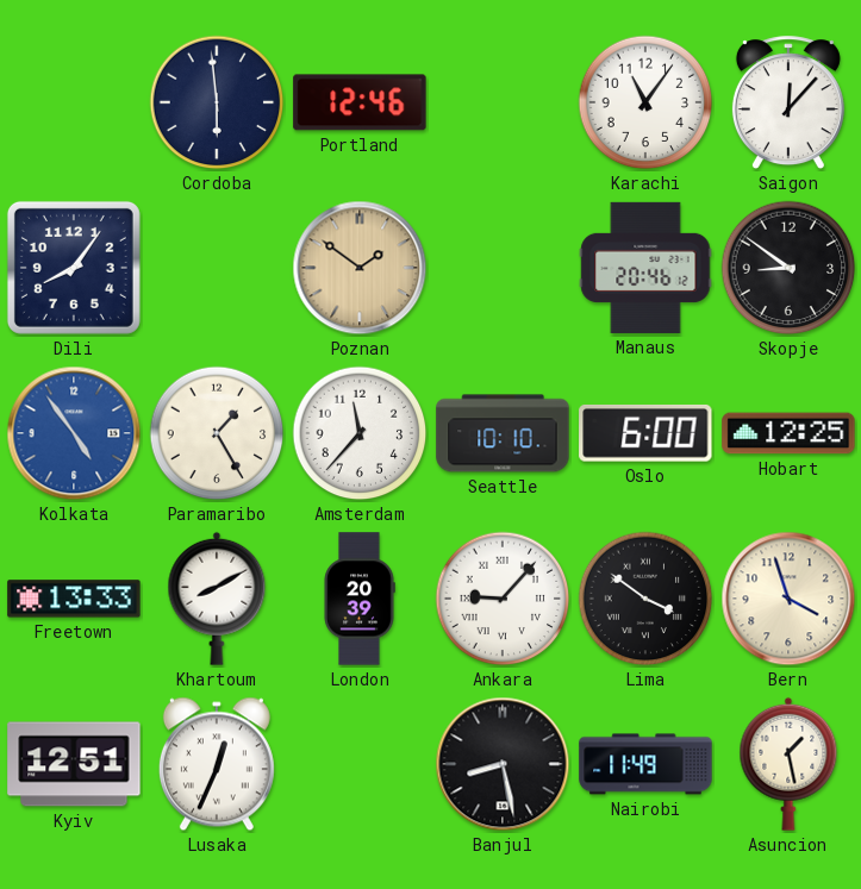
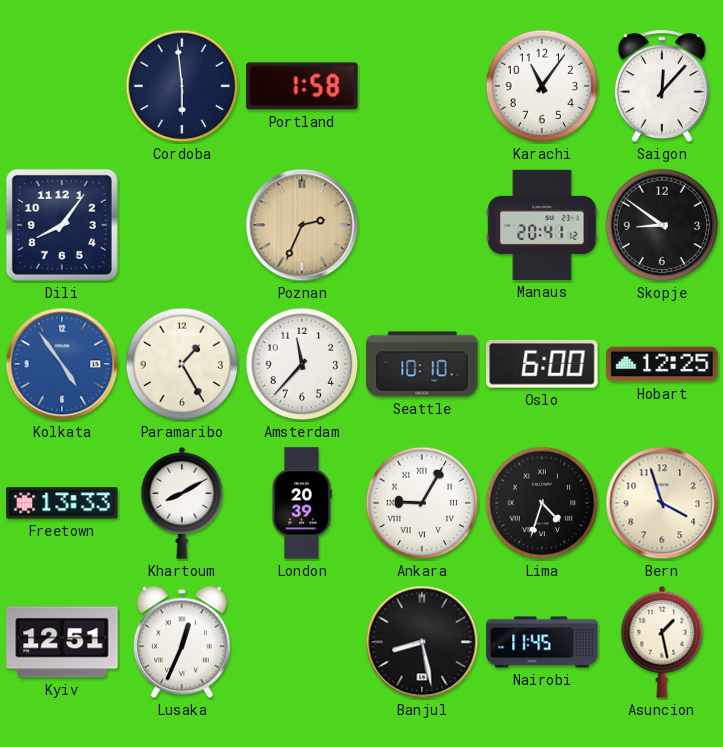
Portland: 12:46 -> 1:58
Poznan: 1:51 -> 2:34
Manaus: 20:46 -> 20:41
Ankara: 9:07 -> 9:05
Lima: 3:51 -> 4:33
Nairobi: 11:49 -> 11:45
